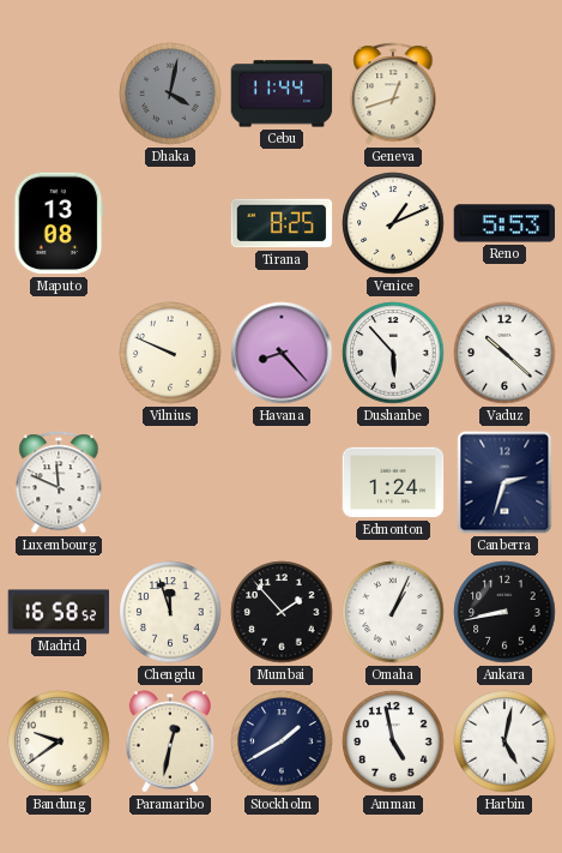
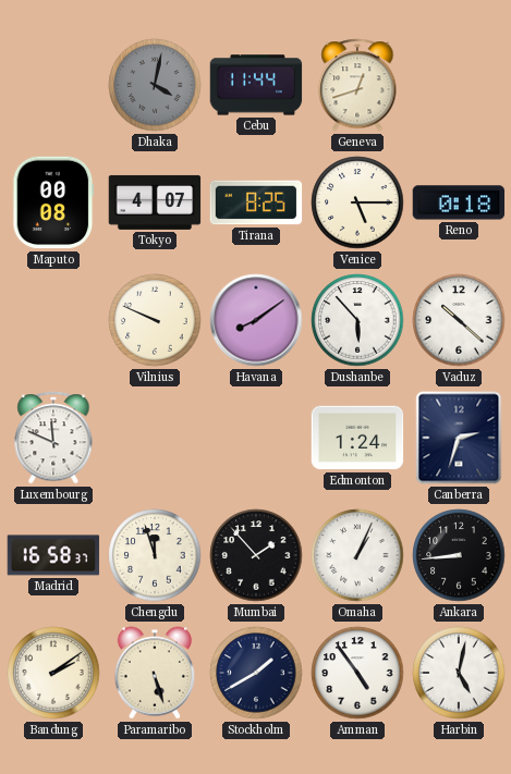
Maputo: 13:08 -> 00:08
Tokyo: none -> 4:07
Venice: 1:11 -> 5:15
Reno: 5:53 -> 0:18
Havana: 8:23 -> 8:09
Madrid: 16:58:52 -> 16:58:37
Ankara: 8:43 -> 8:44
Bandung: 9:39 -> 2:09
Paramaribo: 12:32 -> 5:27
Amman: 4:58 -> 4:54
